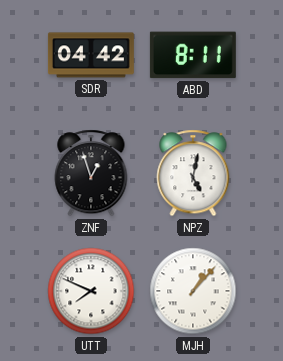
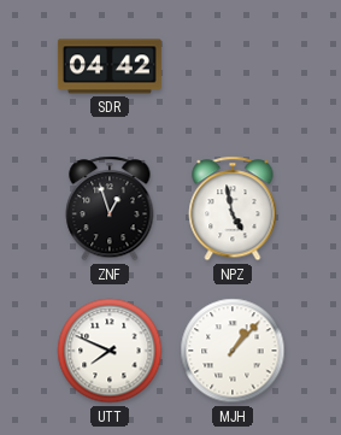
ABD: 8:11 -> none
NPZ: 5:02 -> 4:58
